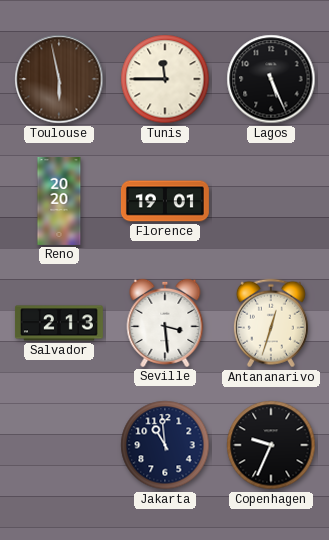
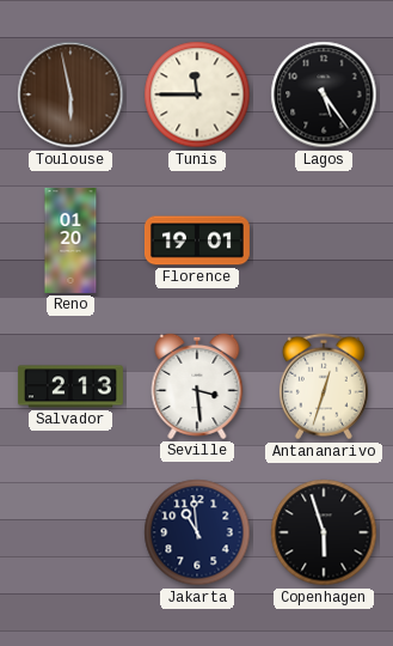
Lagos: 5:26 -> 5:24
Reno: 20:20 -> 01:20
Copenhagen: 9:34 -> 5:57
